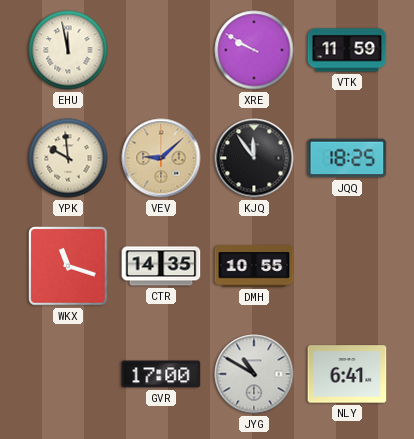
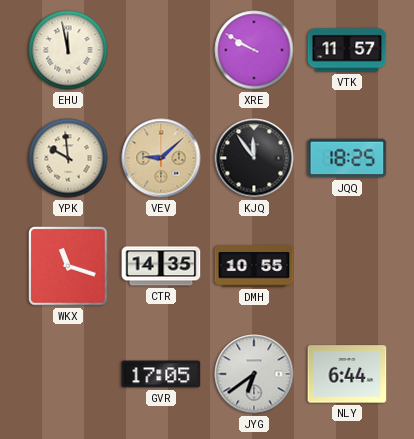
VTK: 11:59 -> 11:57
GVR: 17:00 -> 17:05
JYG: 10:50 -> 6:39
NLY: 6:41 -> 6:44
